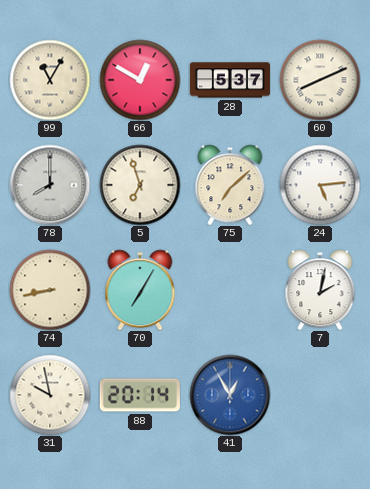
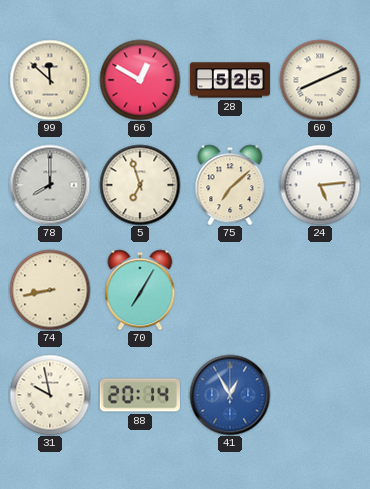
99: 11:05 -> 11:52
28: 5:37 -> 5:25
7: 2:02 -> none
